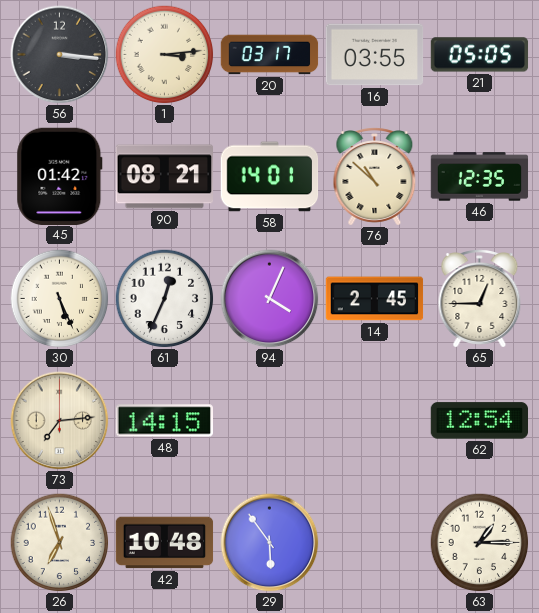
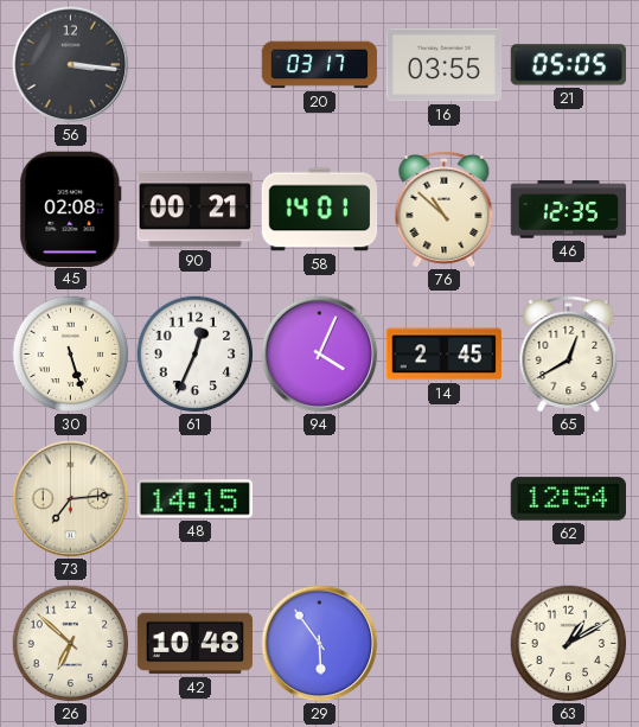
1: 3:14 -> none
45: 01:42 -> 02:08
90: 08:21 -> 00:21
30: 5:26 -> 5:27
65: 12:45 -> 12:40
26: 6:57 -> 6:52
63: 1:15 -> 1:10
